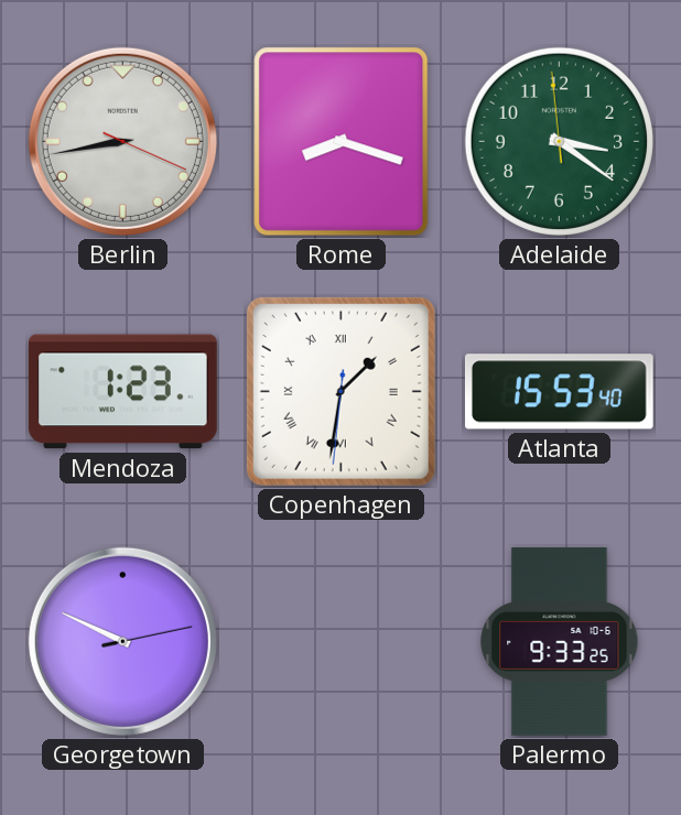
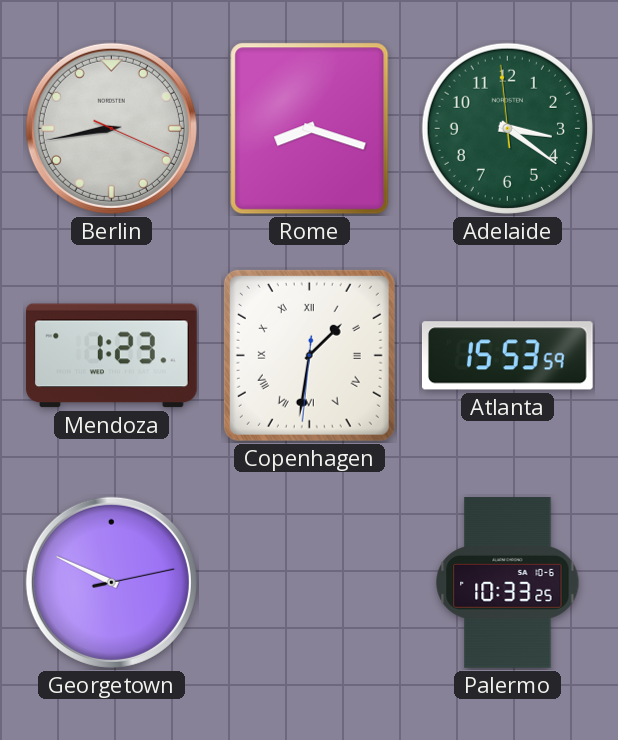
Atlanta: 15:53:40 -> 15:53:59
Palermo: 9:33 -> 10:33
